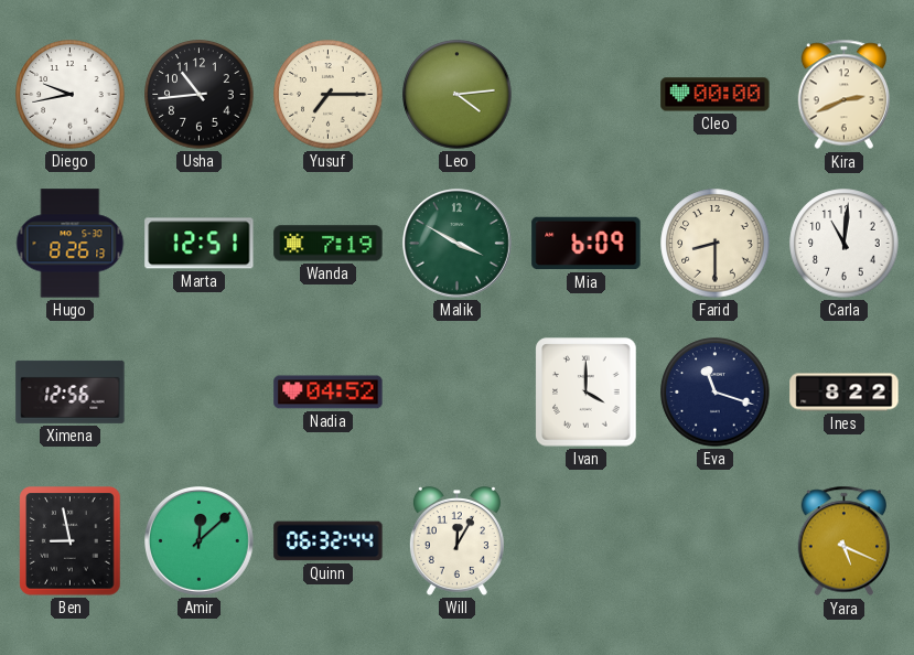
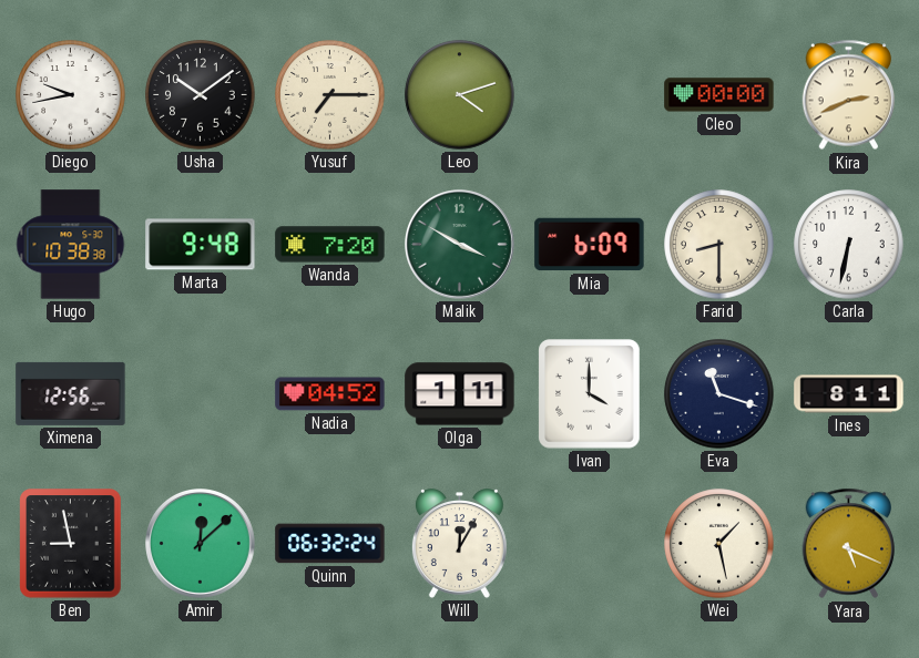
Usha: 10:44 -> 10:09
Leo: 4:14 -> 4:12
Hugo: 8:26 -> 10:38
Marta: 12:51 -> 9:48
Wanda: 7:19 -> 7:20
Carla: 11:01 -> 6:32
Olga: none -> 1:11
Ines: 8:22 -> 8:11
Quinn: 06:32:44 -> 06:32:24
Wei: none -> 1:28
